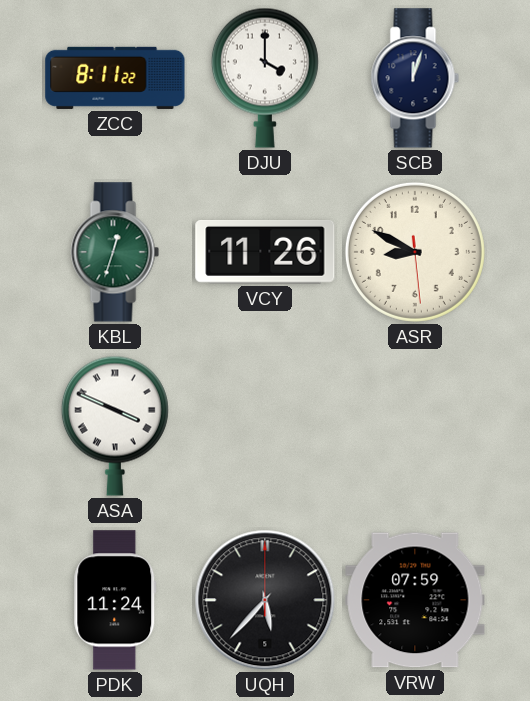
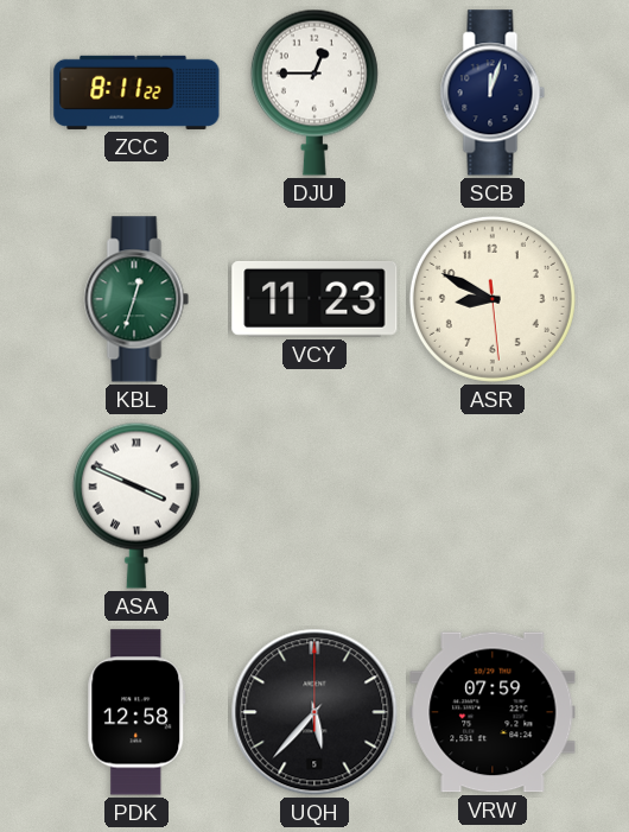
DJU: 4:00 -> 12:45
VCY: 11:26 -> 11:23
PDK: 11:24 -> 12:58
